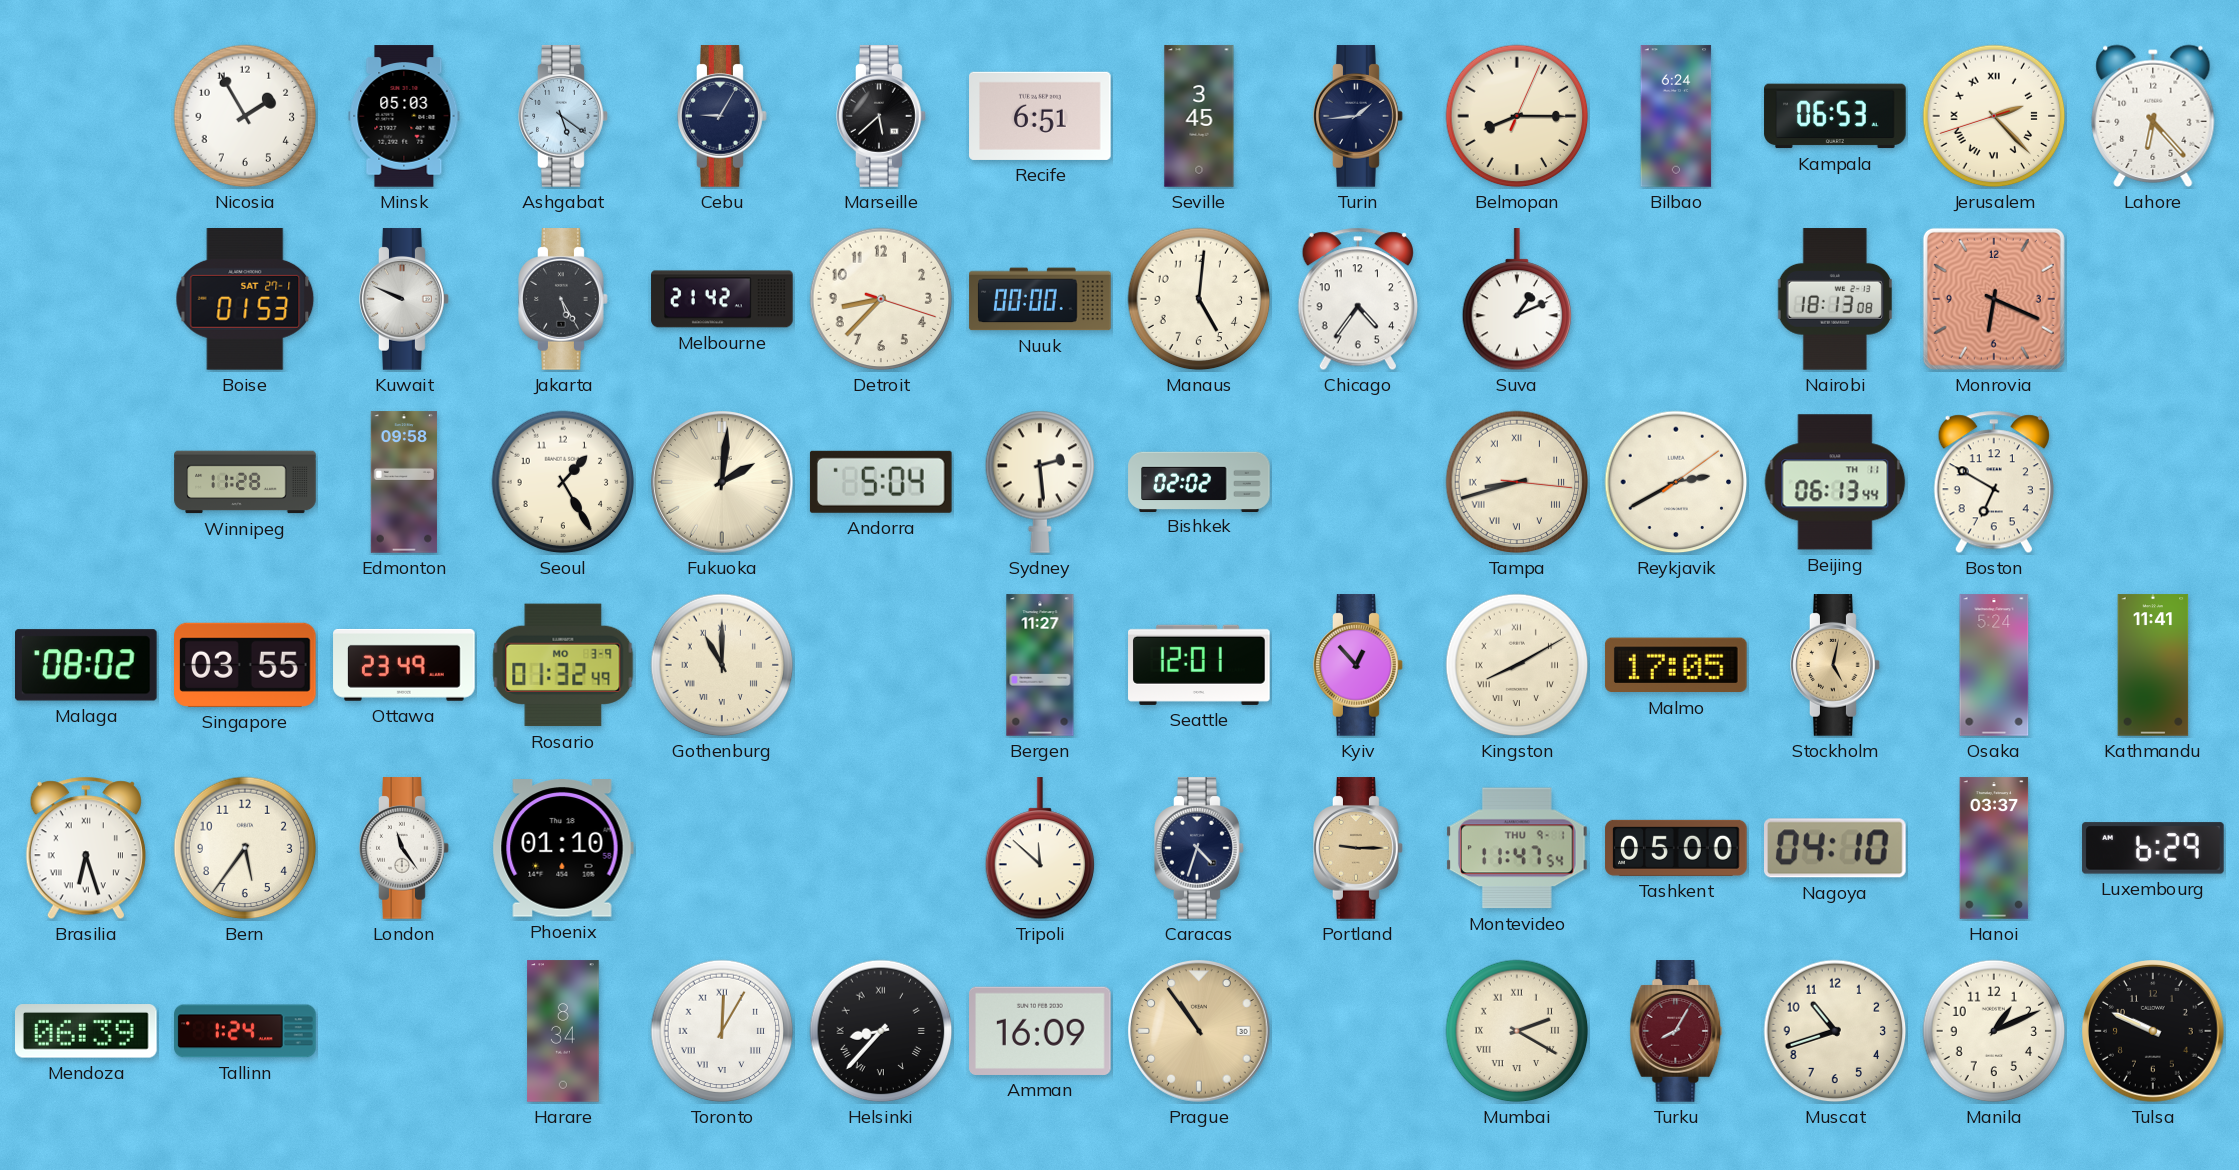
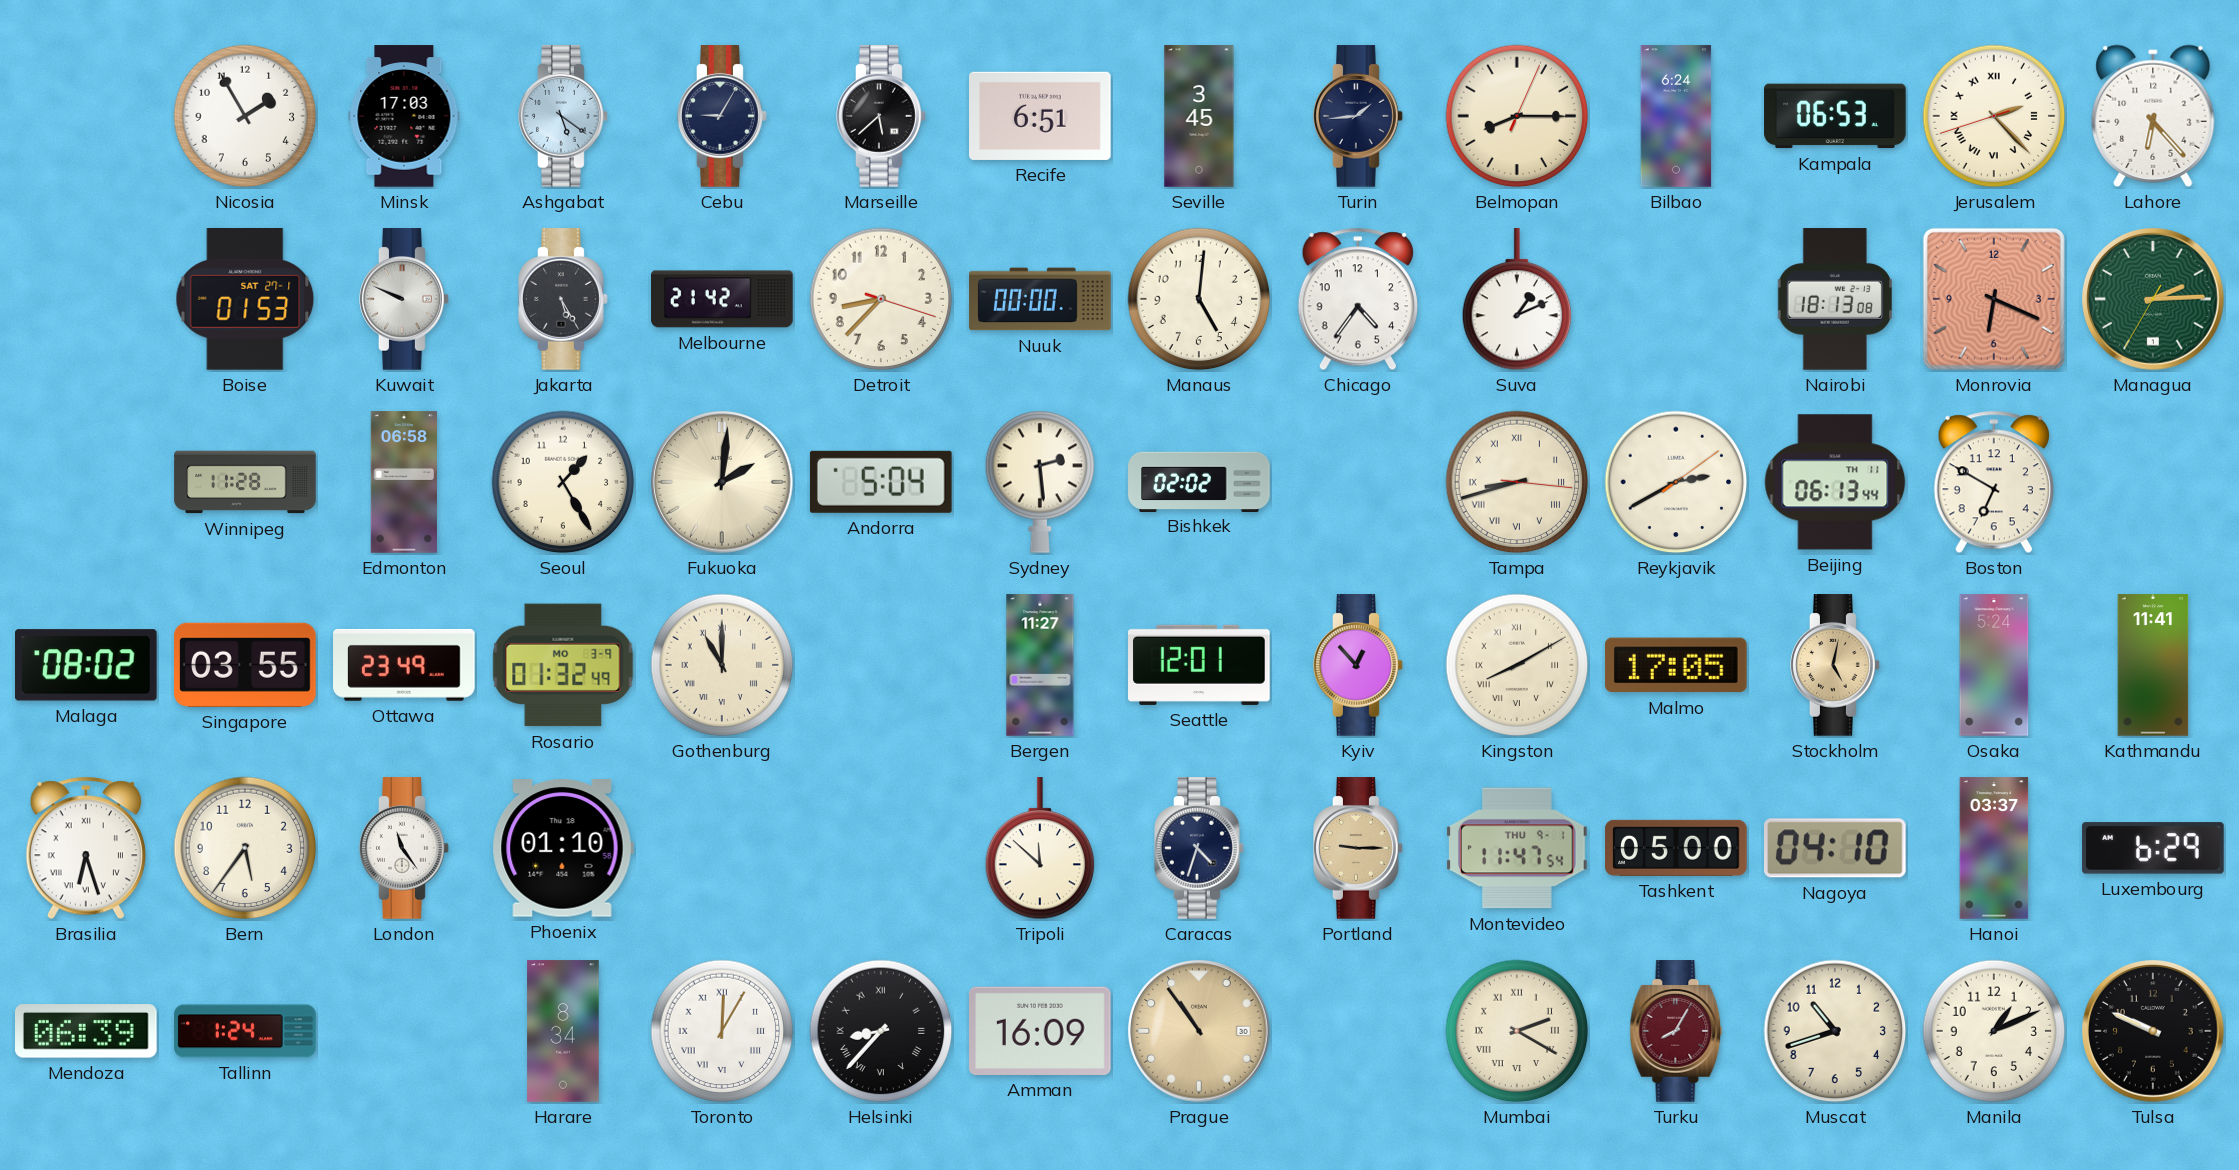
Minsk: 05:03 -> 17:03
Managua: none -> 2:14
Edmonton: 09:58 -> 06:58
